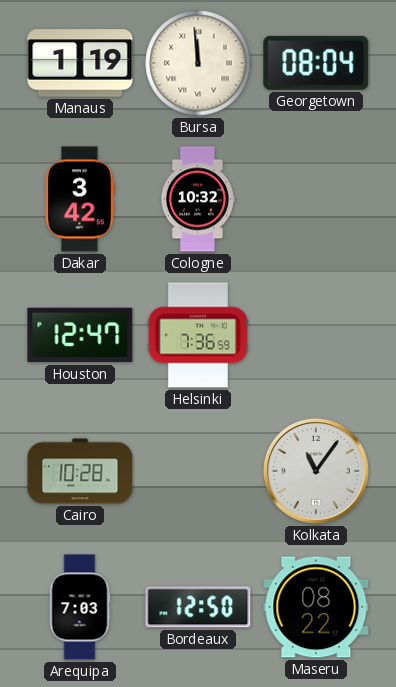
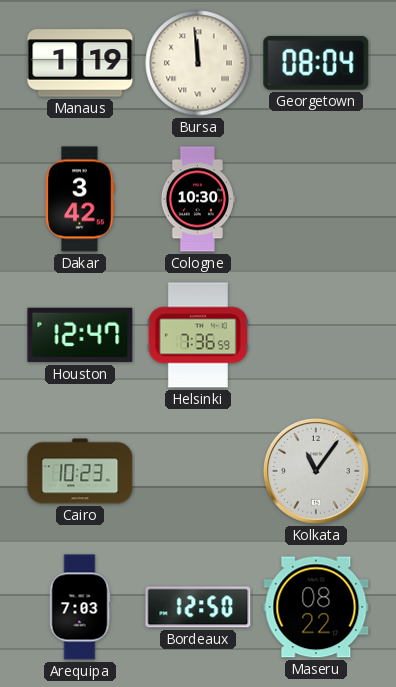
Cologne: 10:32 -> 10:30
Cairo: 10:28 -> 10:23
